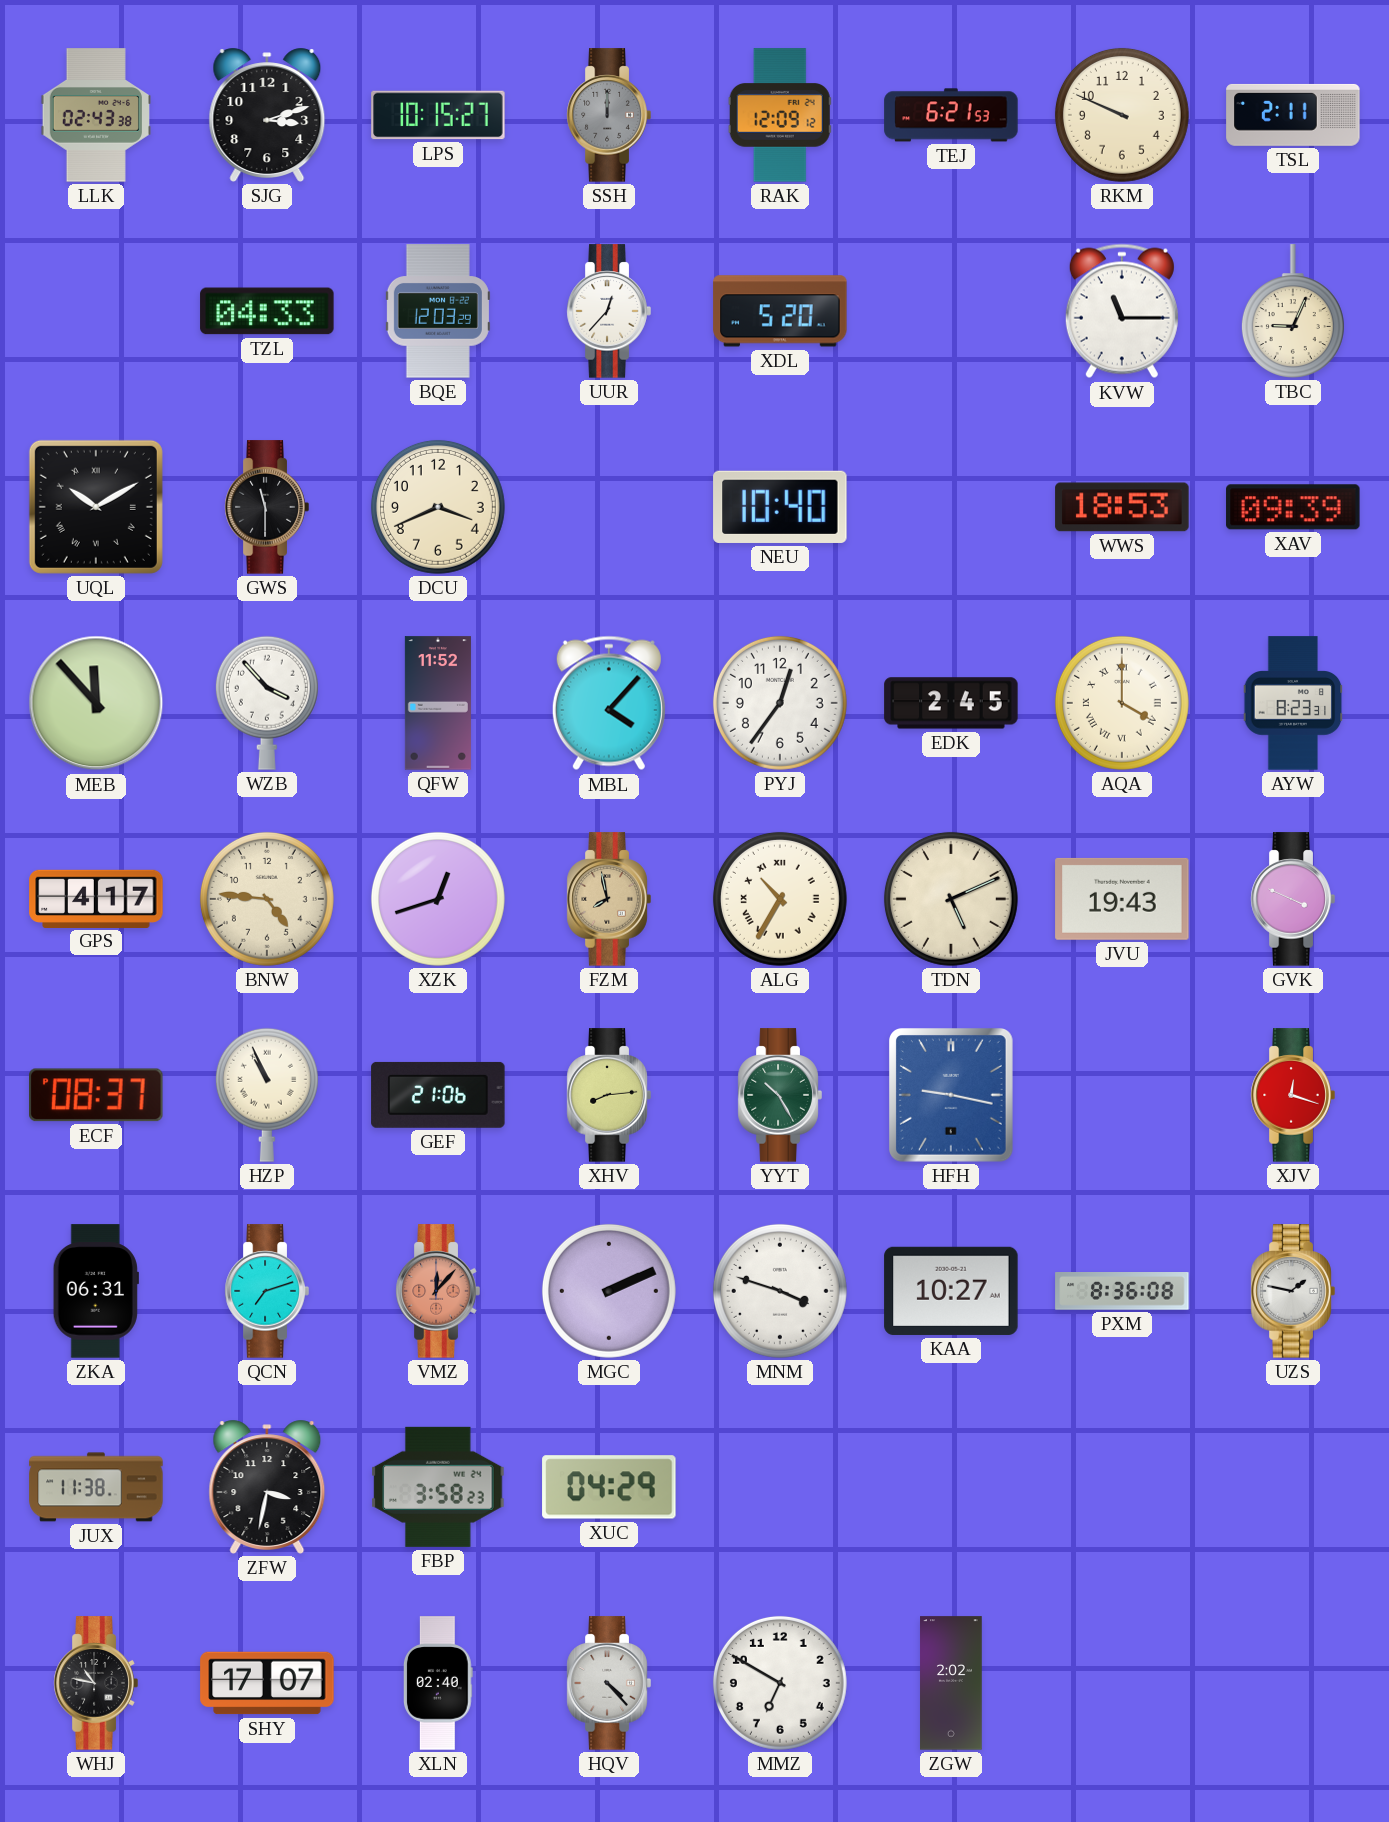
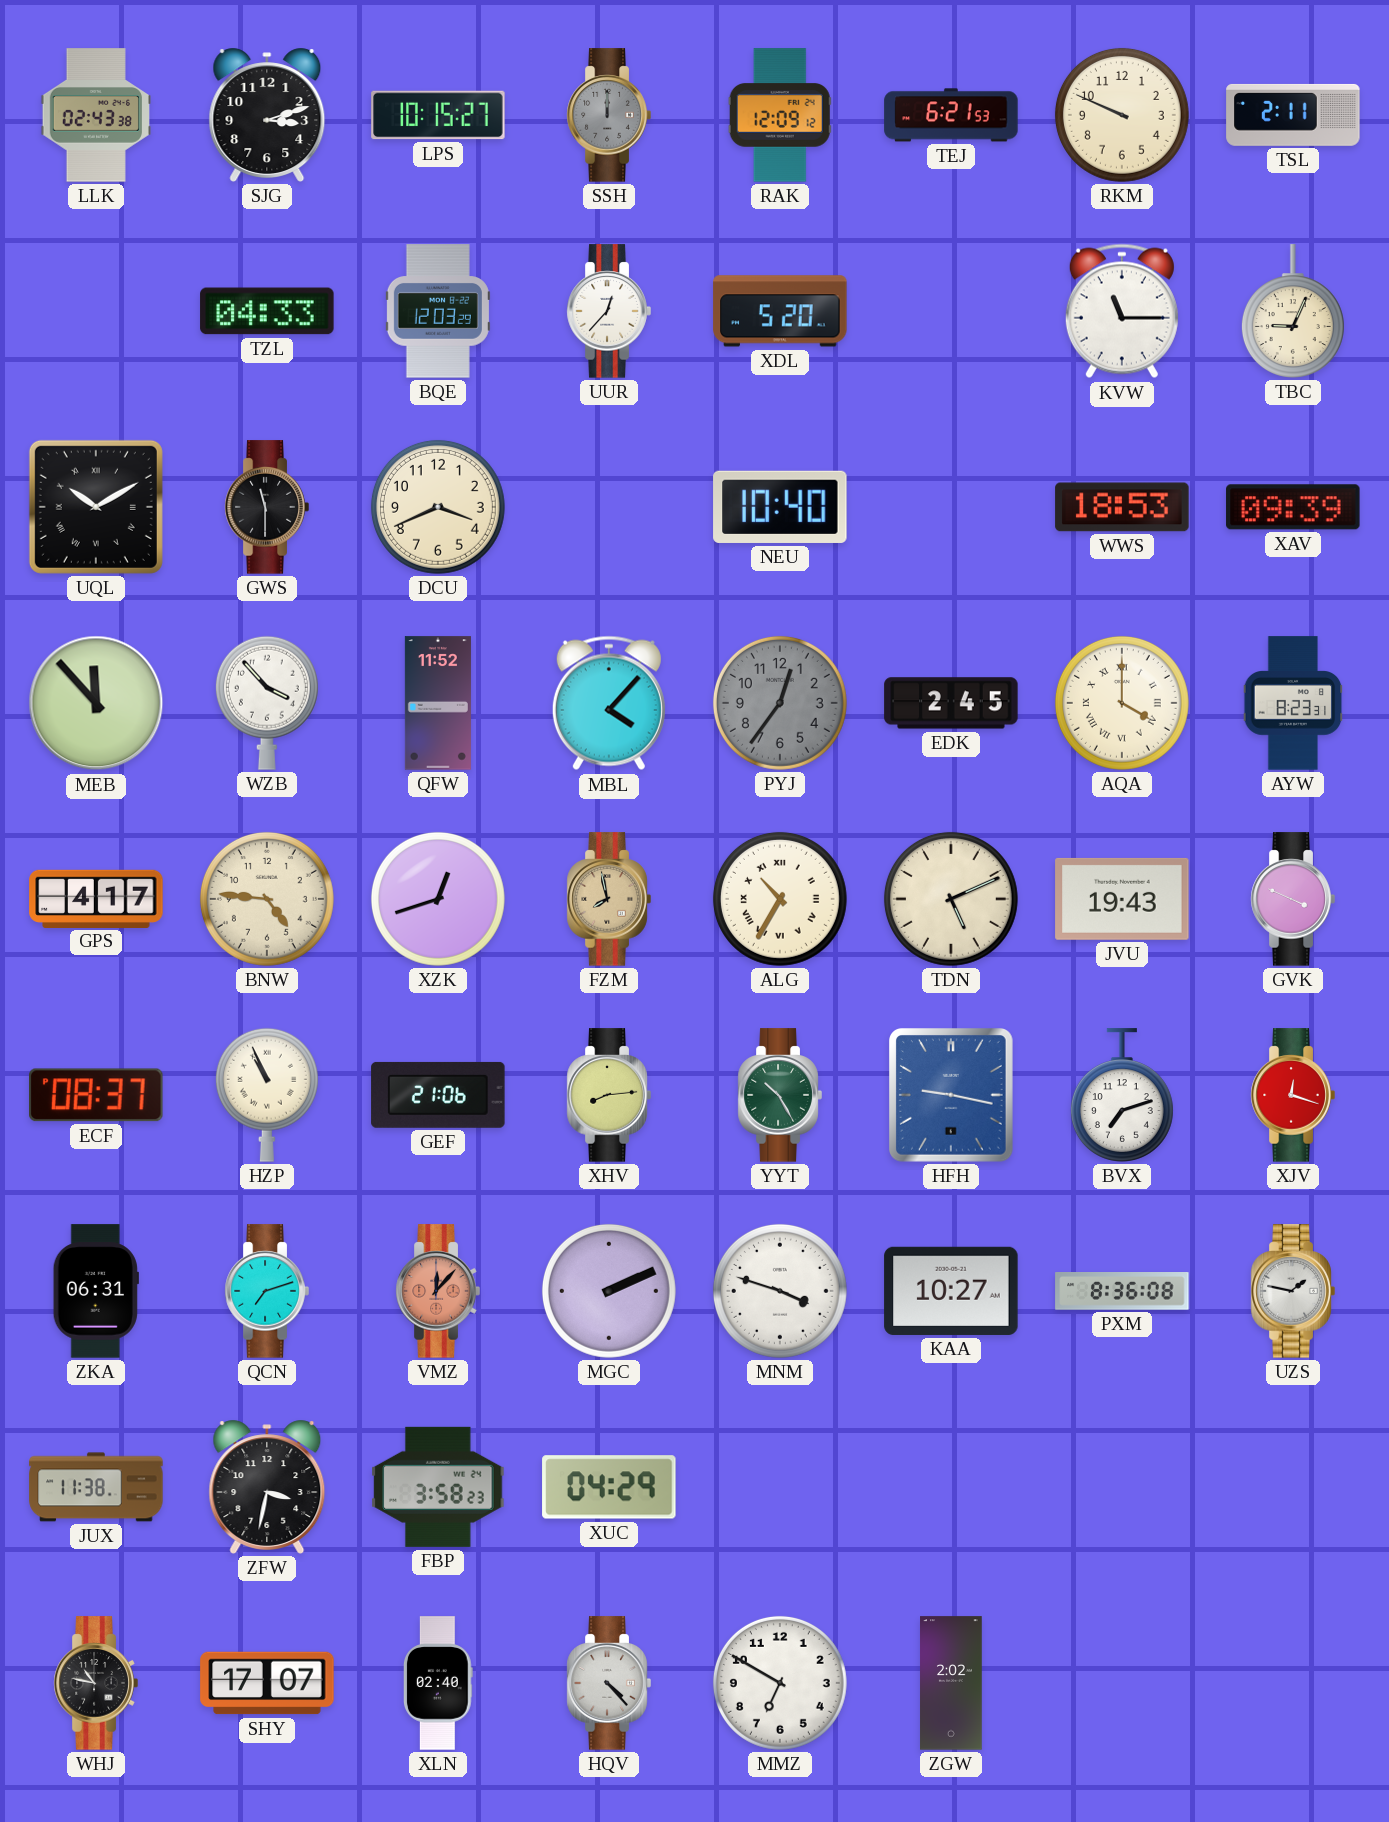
PYJ dial: white -> grey
BVX: none -> 7:12
